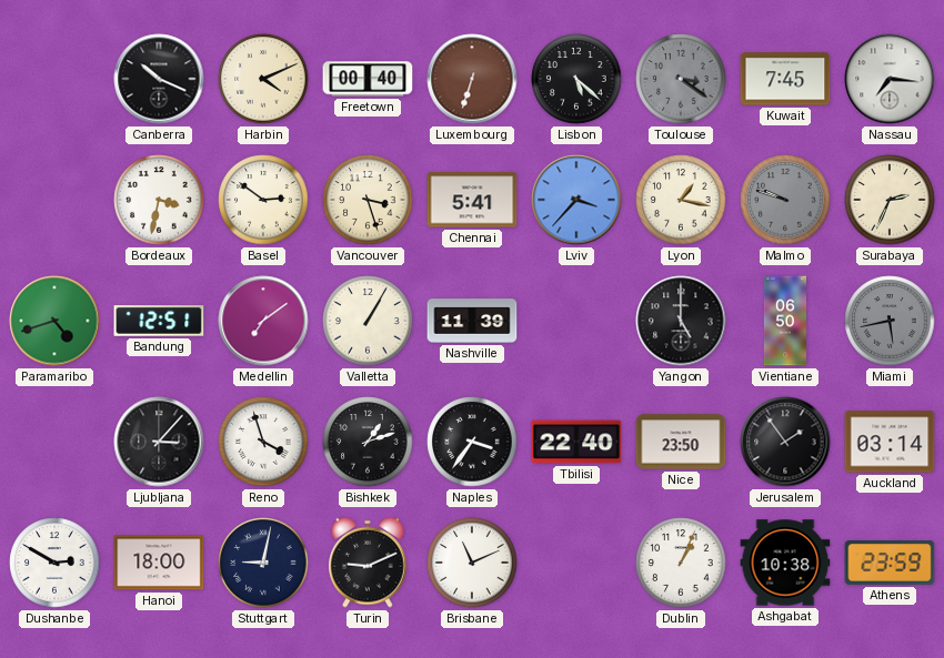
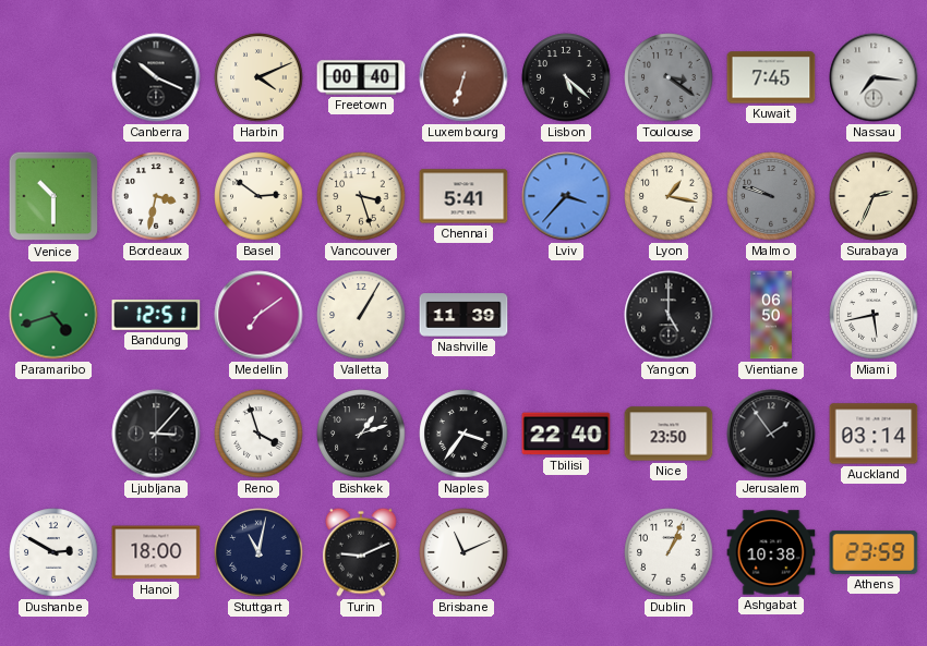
Venice: none -> 10:30
Miami dial: grey -> white
Stuttgart: 9:02 -> 11:02
